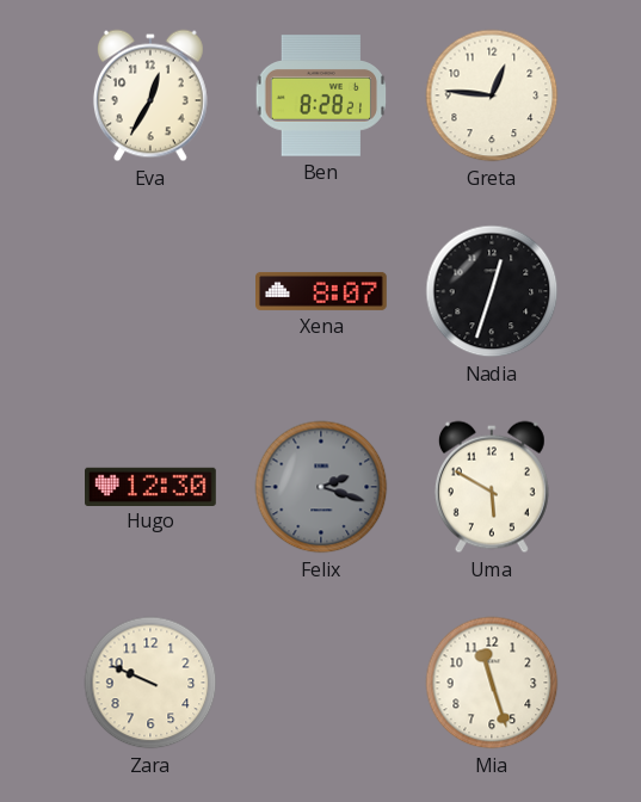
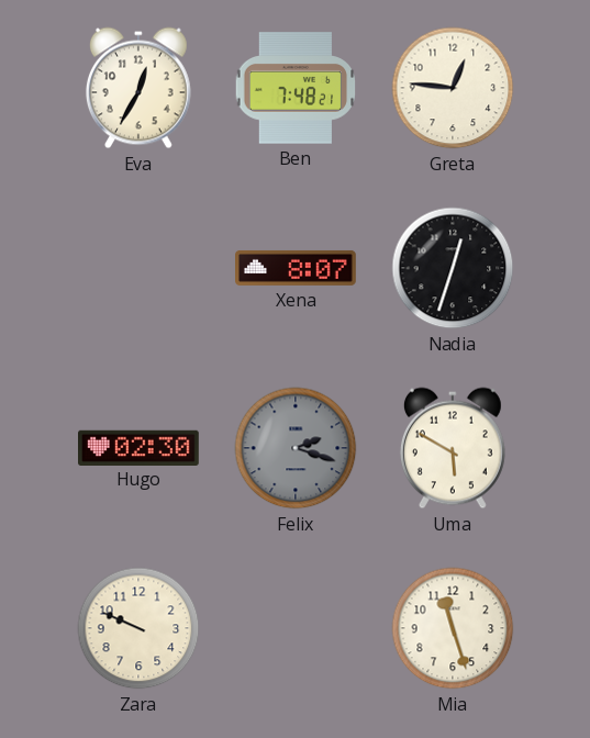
Ben: 8:28 -> 7:48
Hugo: 12:30 -> 02:30
